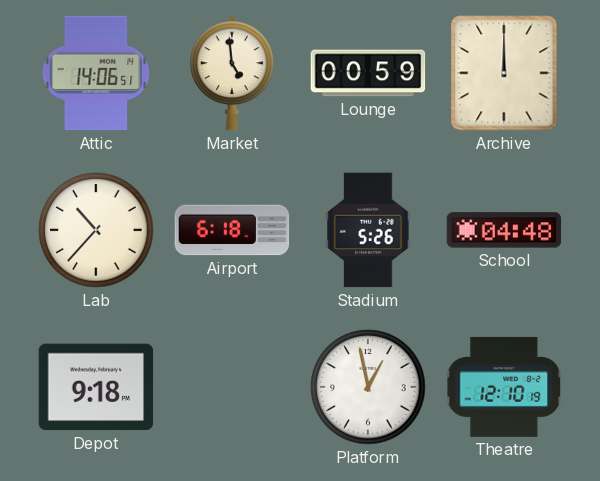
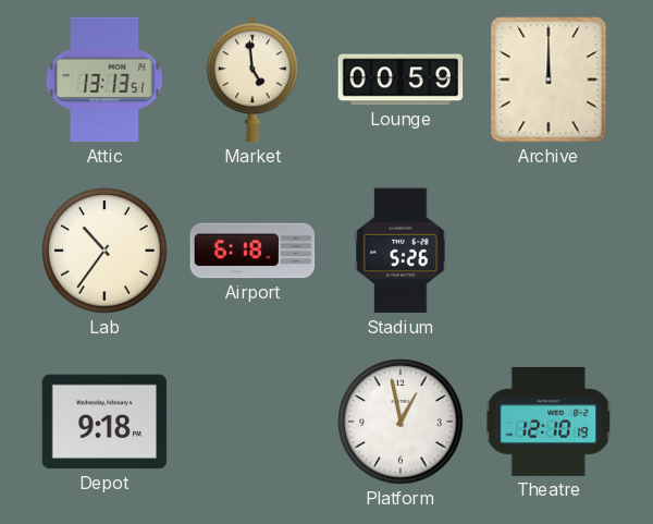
Attic: 14:06 -> 13:13
Lab: 10:37 -> 10:36
School: 04:48 -> none
